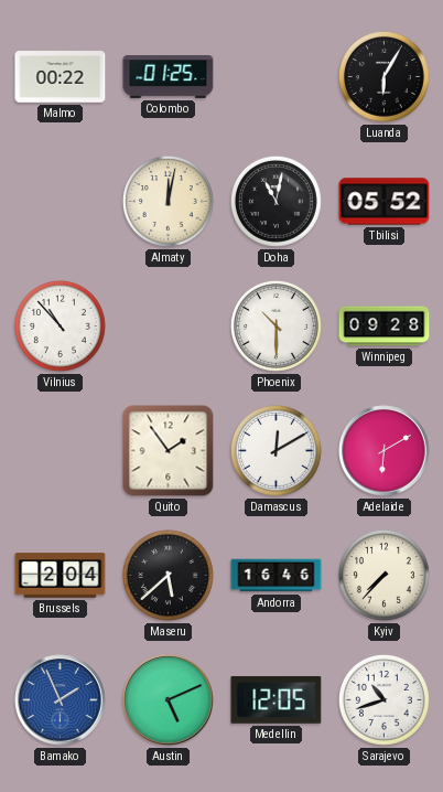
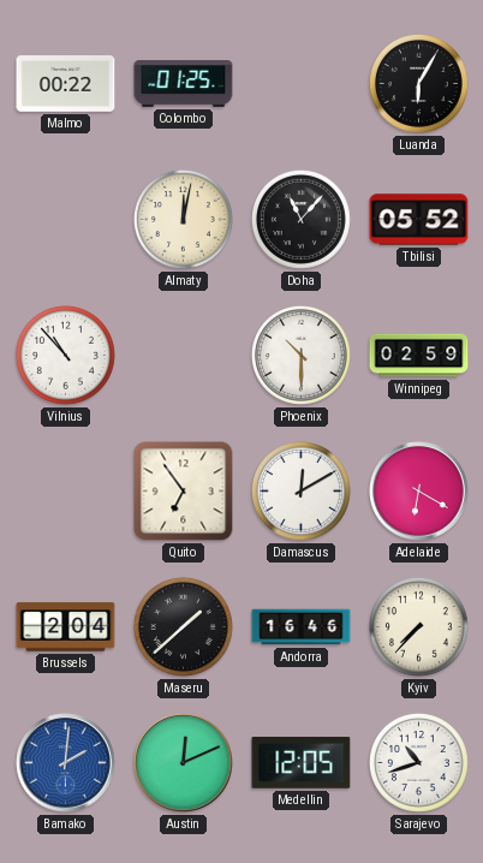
Doha: 11:02 -> 11:07
Winnipeg: 09:28 -> 02:59
Quito: 1:54 -> 6:54
Adelaide: 6:10 -> 6:20
Maseru: 5:38 -> 1:38
Bamako: 1:56 -> 2:01
Austin: 5:11 -> 12:11
